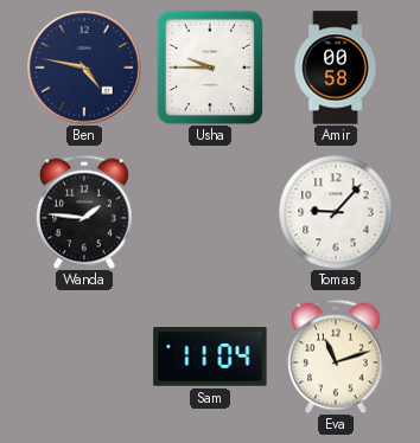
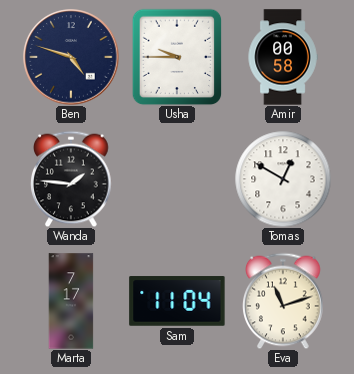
Ben: 4:47 -> 4:48
Tomas: 9:07 -> 12:50
Marta: none -> 7:17
